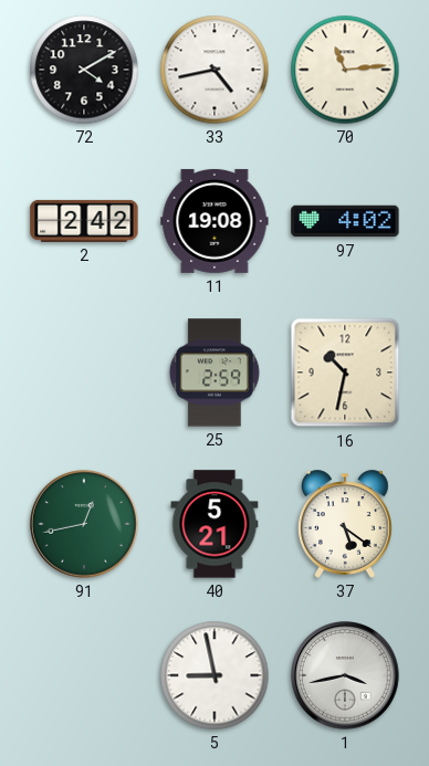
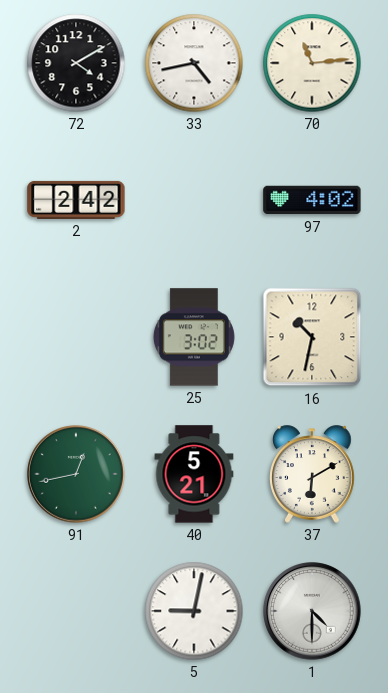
11: 19:08 -> none
25: 2:59 -> 3:02
37: 5:21 -> 6:10
5: 8:58 -> 9:02
1: 3:43 -> 4:30
